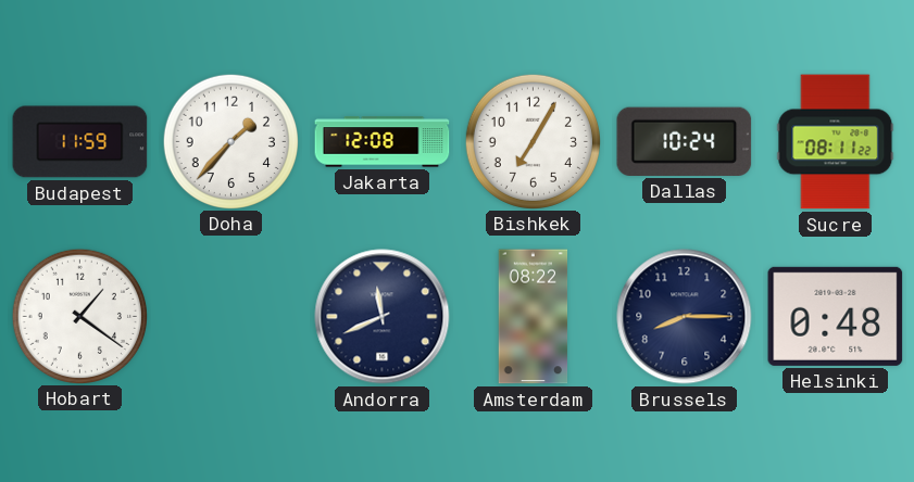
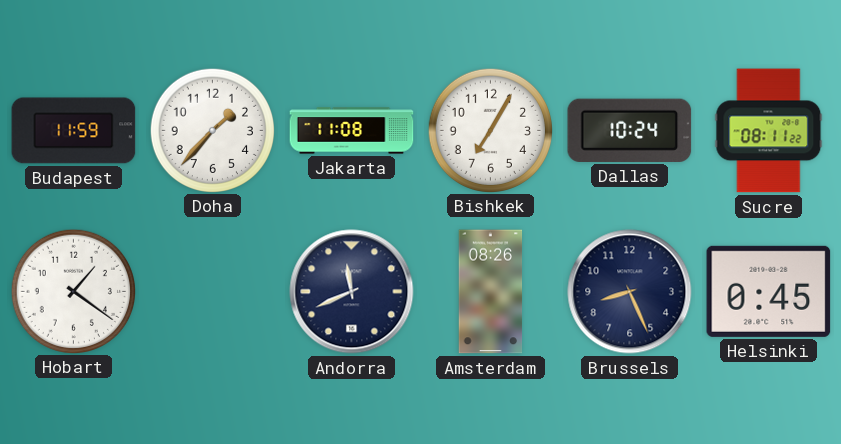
Jakarta: 12:08 -> 11:08
Amsterdam: 08:22 -> 08:26
Brussels: 8:15 -> 8:26
Helsinki: 0:48 -> 0:45
